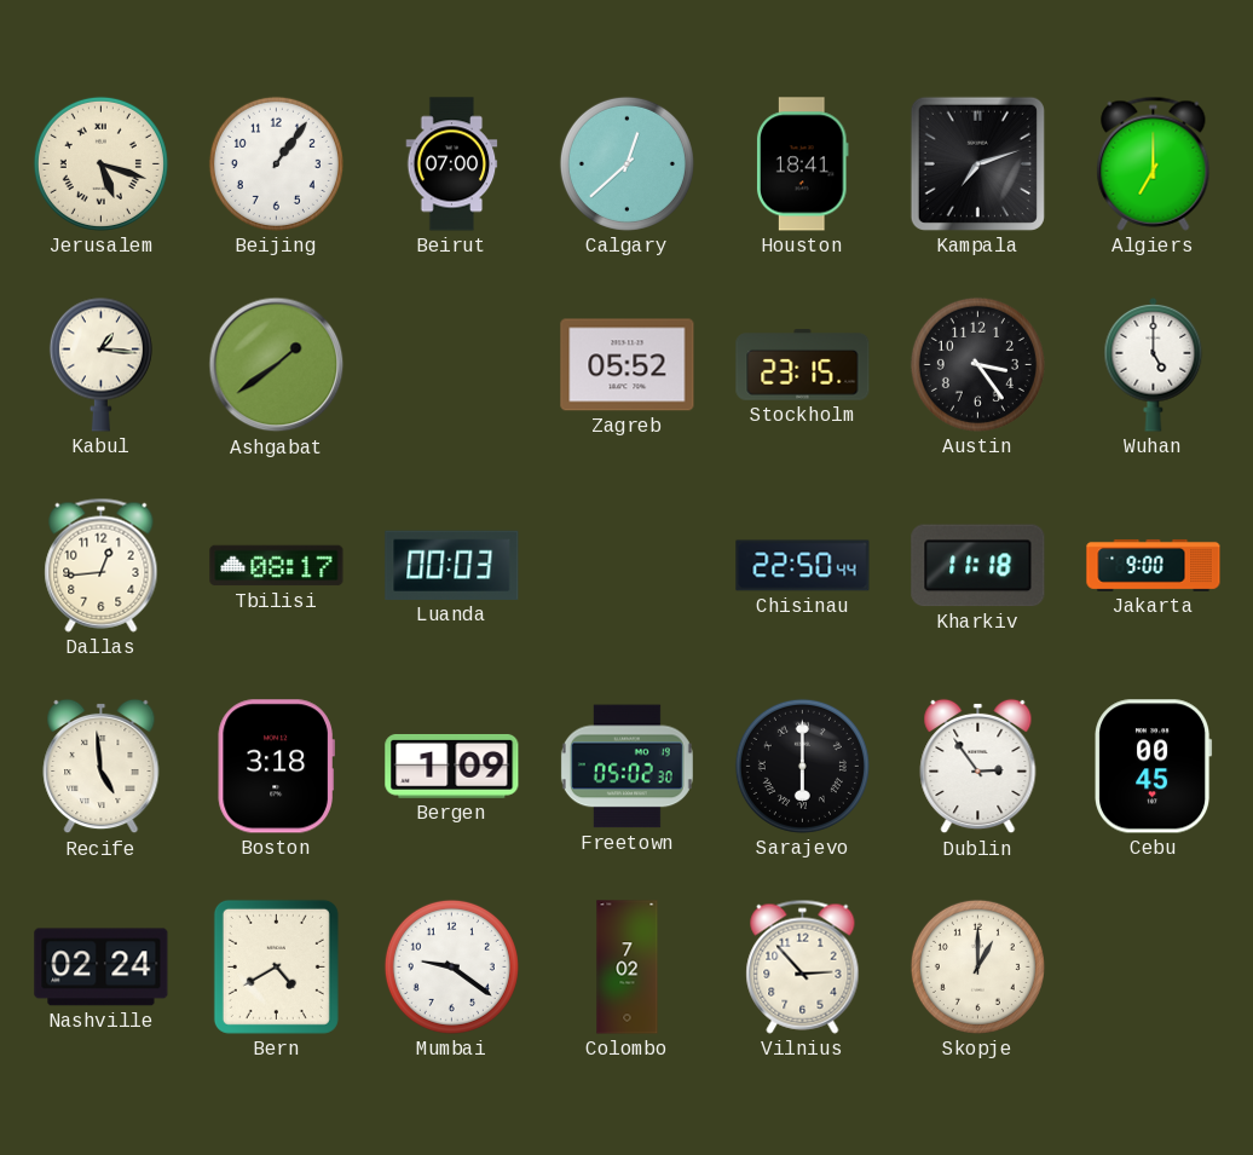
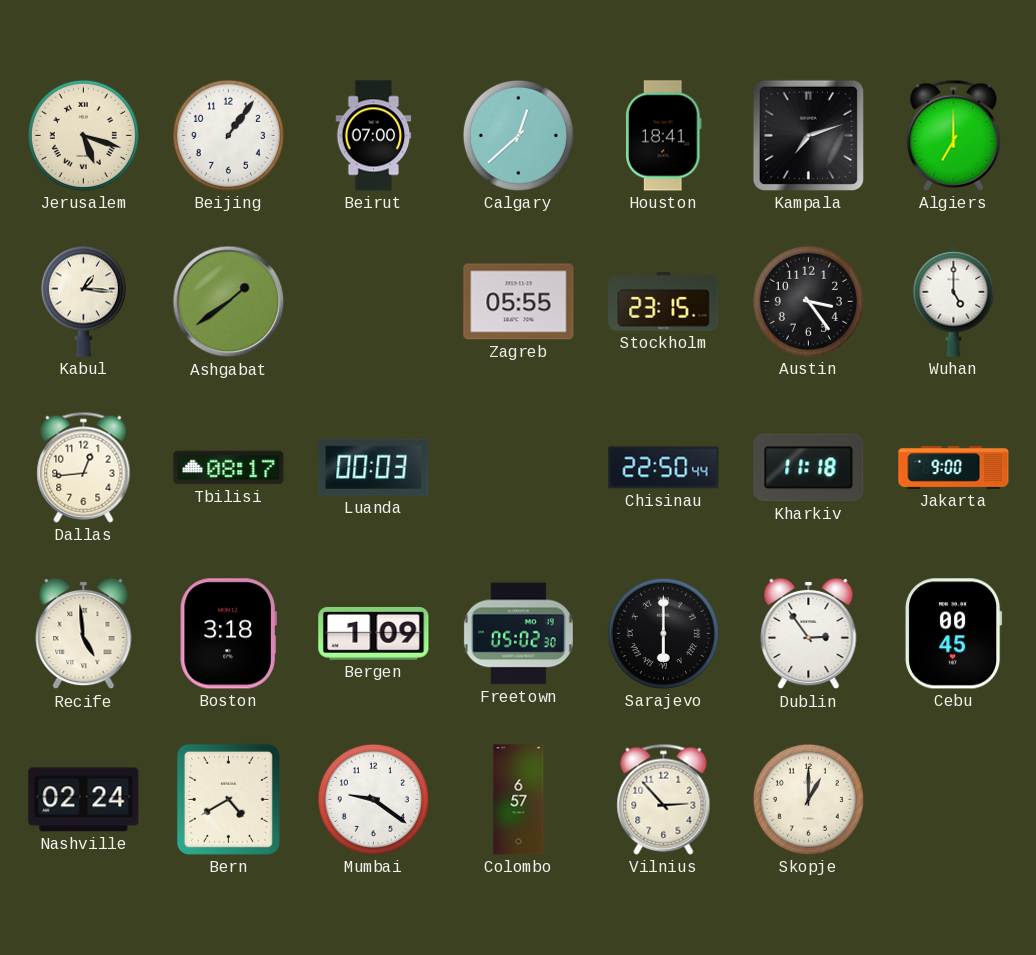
Zagreb: 05:52 -> 05:55
Colombo: 7:02 -> 6:57
